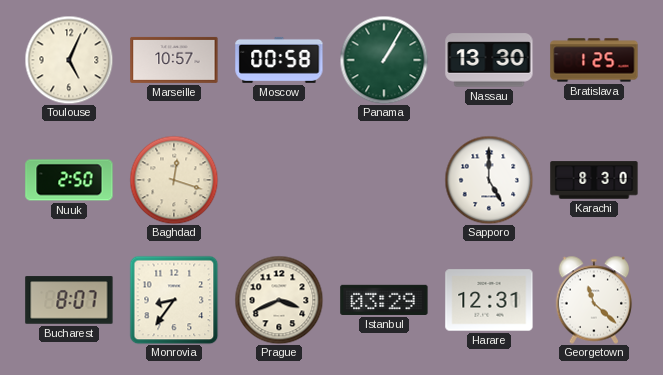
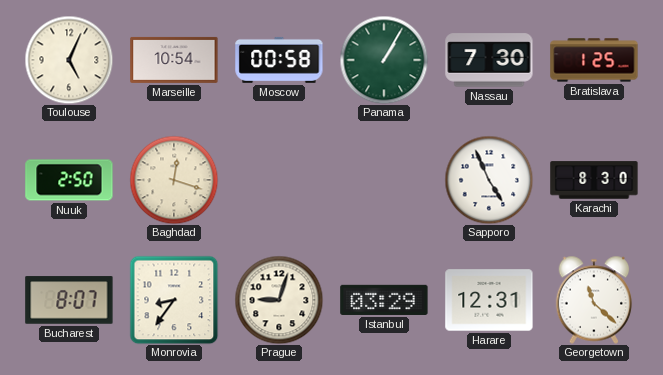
Marseille: 10:57 -> 10:54
Nassau: 13:30 -> 7:30
Sapporo: 5:00 -> 4:56
Prague: 3:41 -> 9:03
